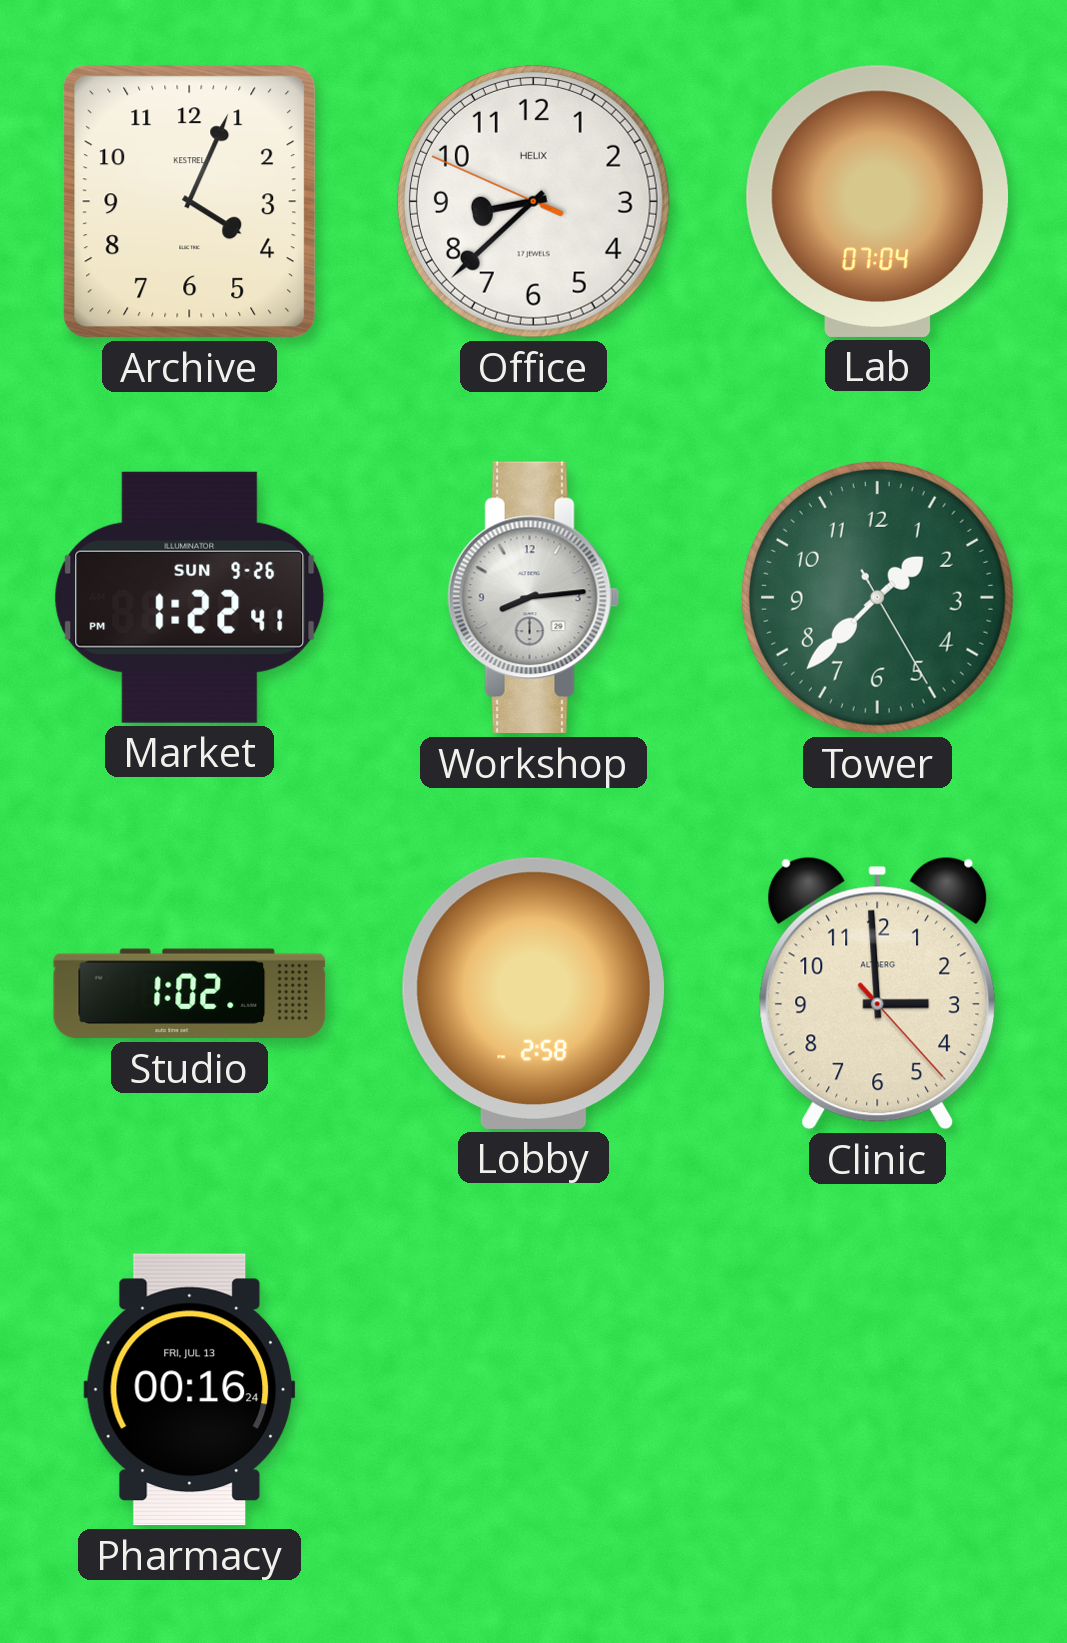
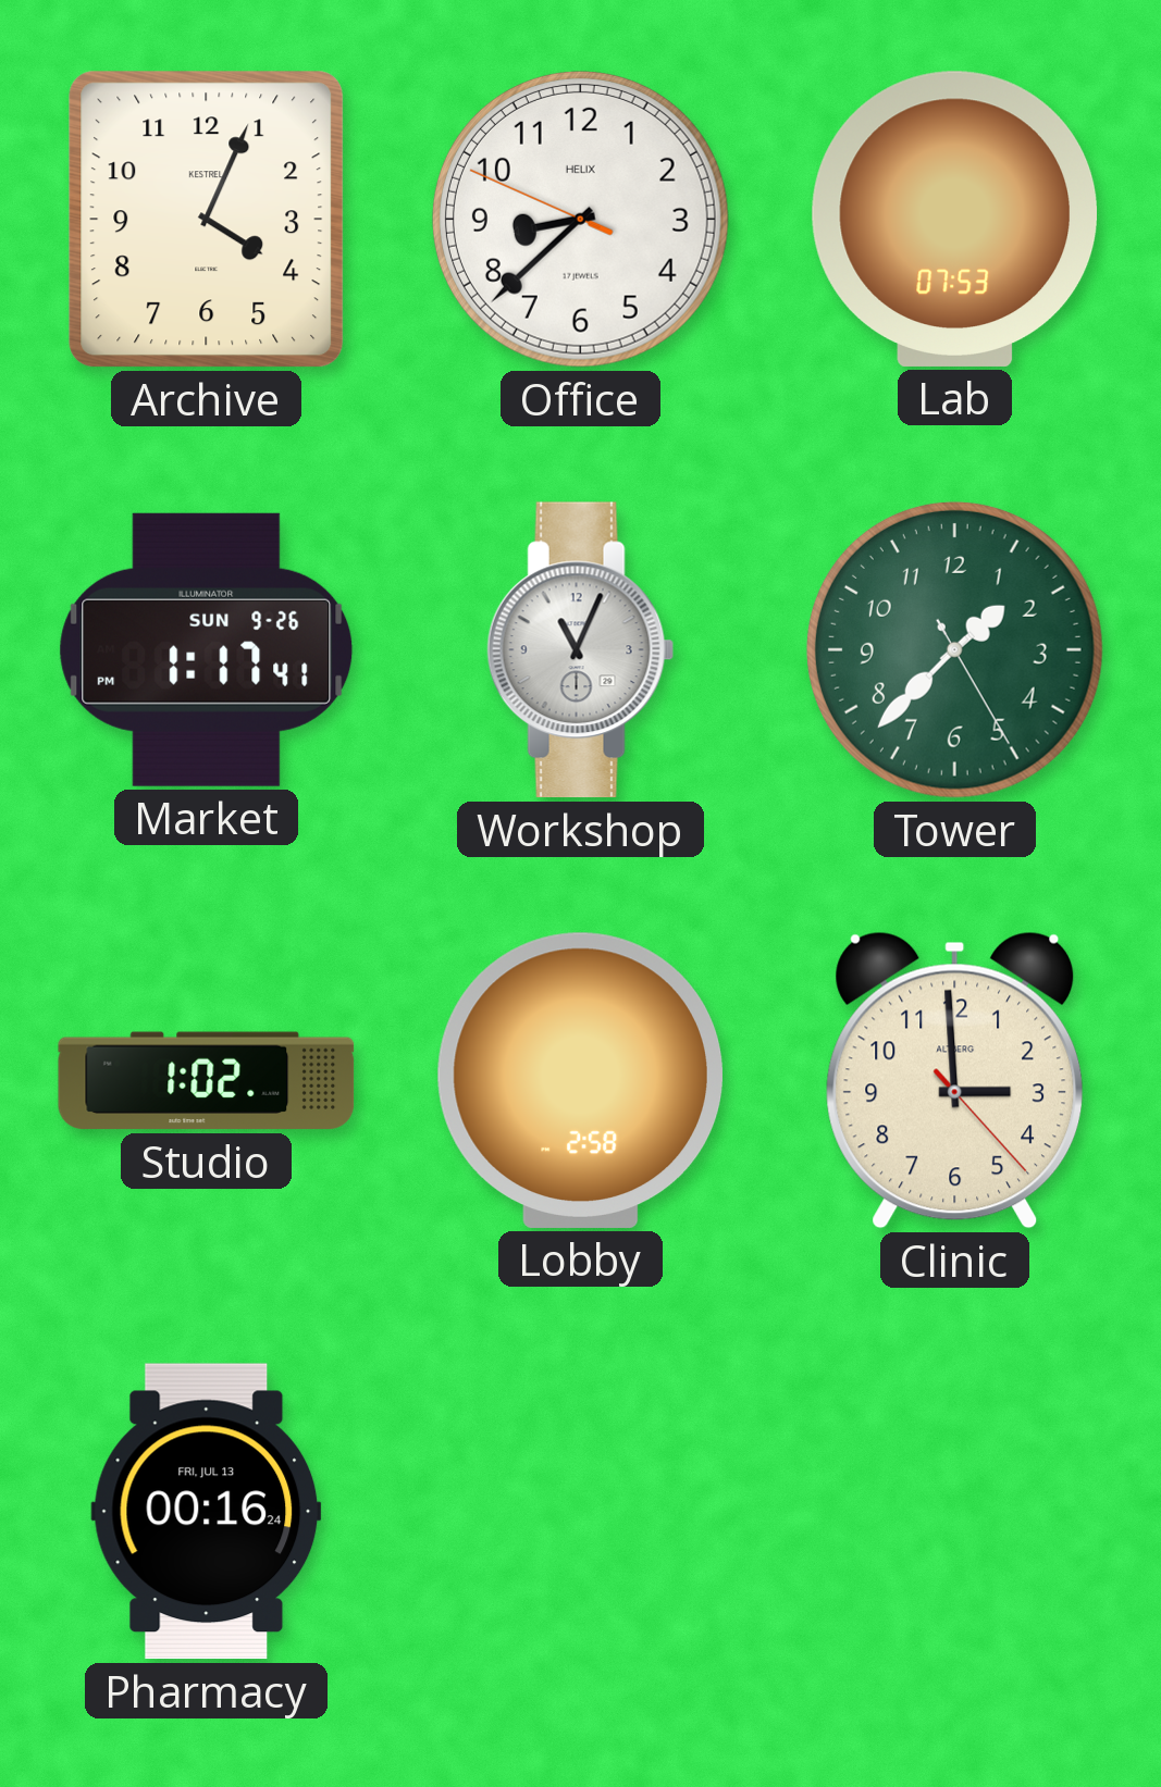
Lab: 07:04 -> 07:53
Market: 1:22 -> 1:17
Workshop: 8:14 -> 11:04
